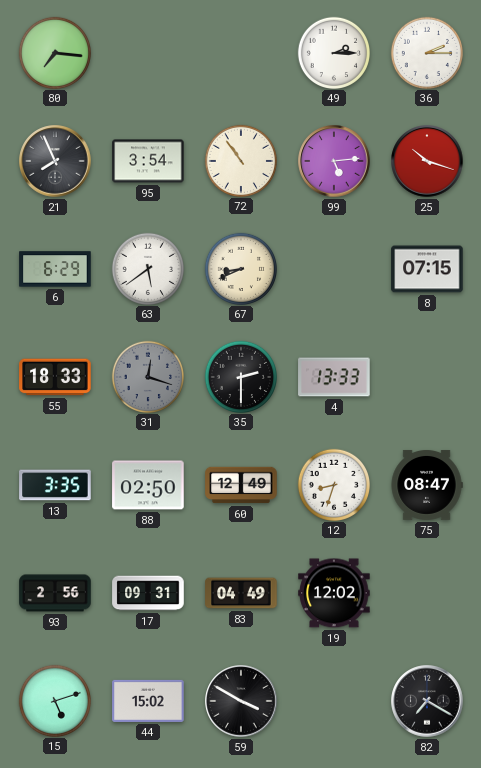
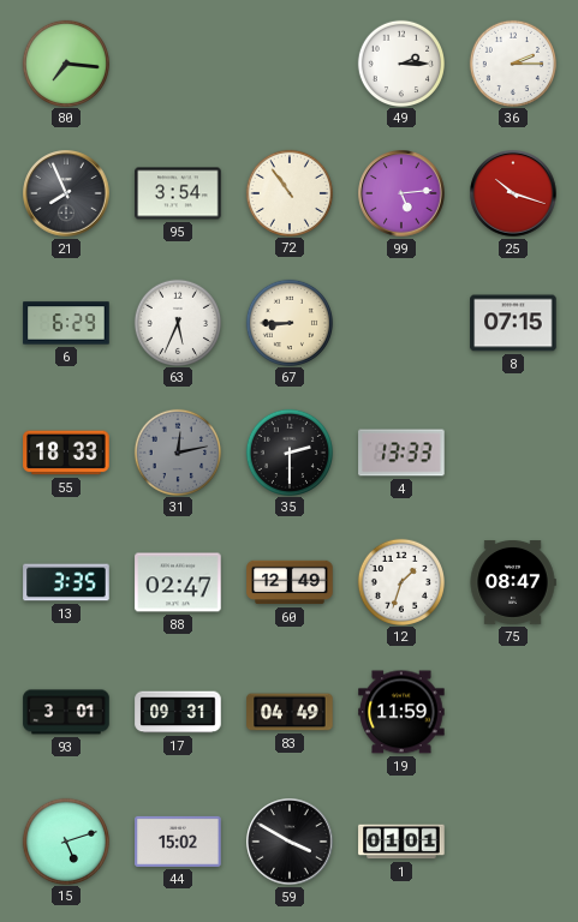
63: 5:39 -> 5:34
67: 8:41 -> 8:45
31: 12:18 -> 12:13
88: 02:50 -> 02:47
12: 8:33 -> 1:33
93: 2:56 -> 3:01
19: 12:02 -> 11:59
1: none -> 01:01
82: 7:20 -> none
